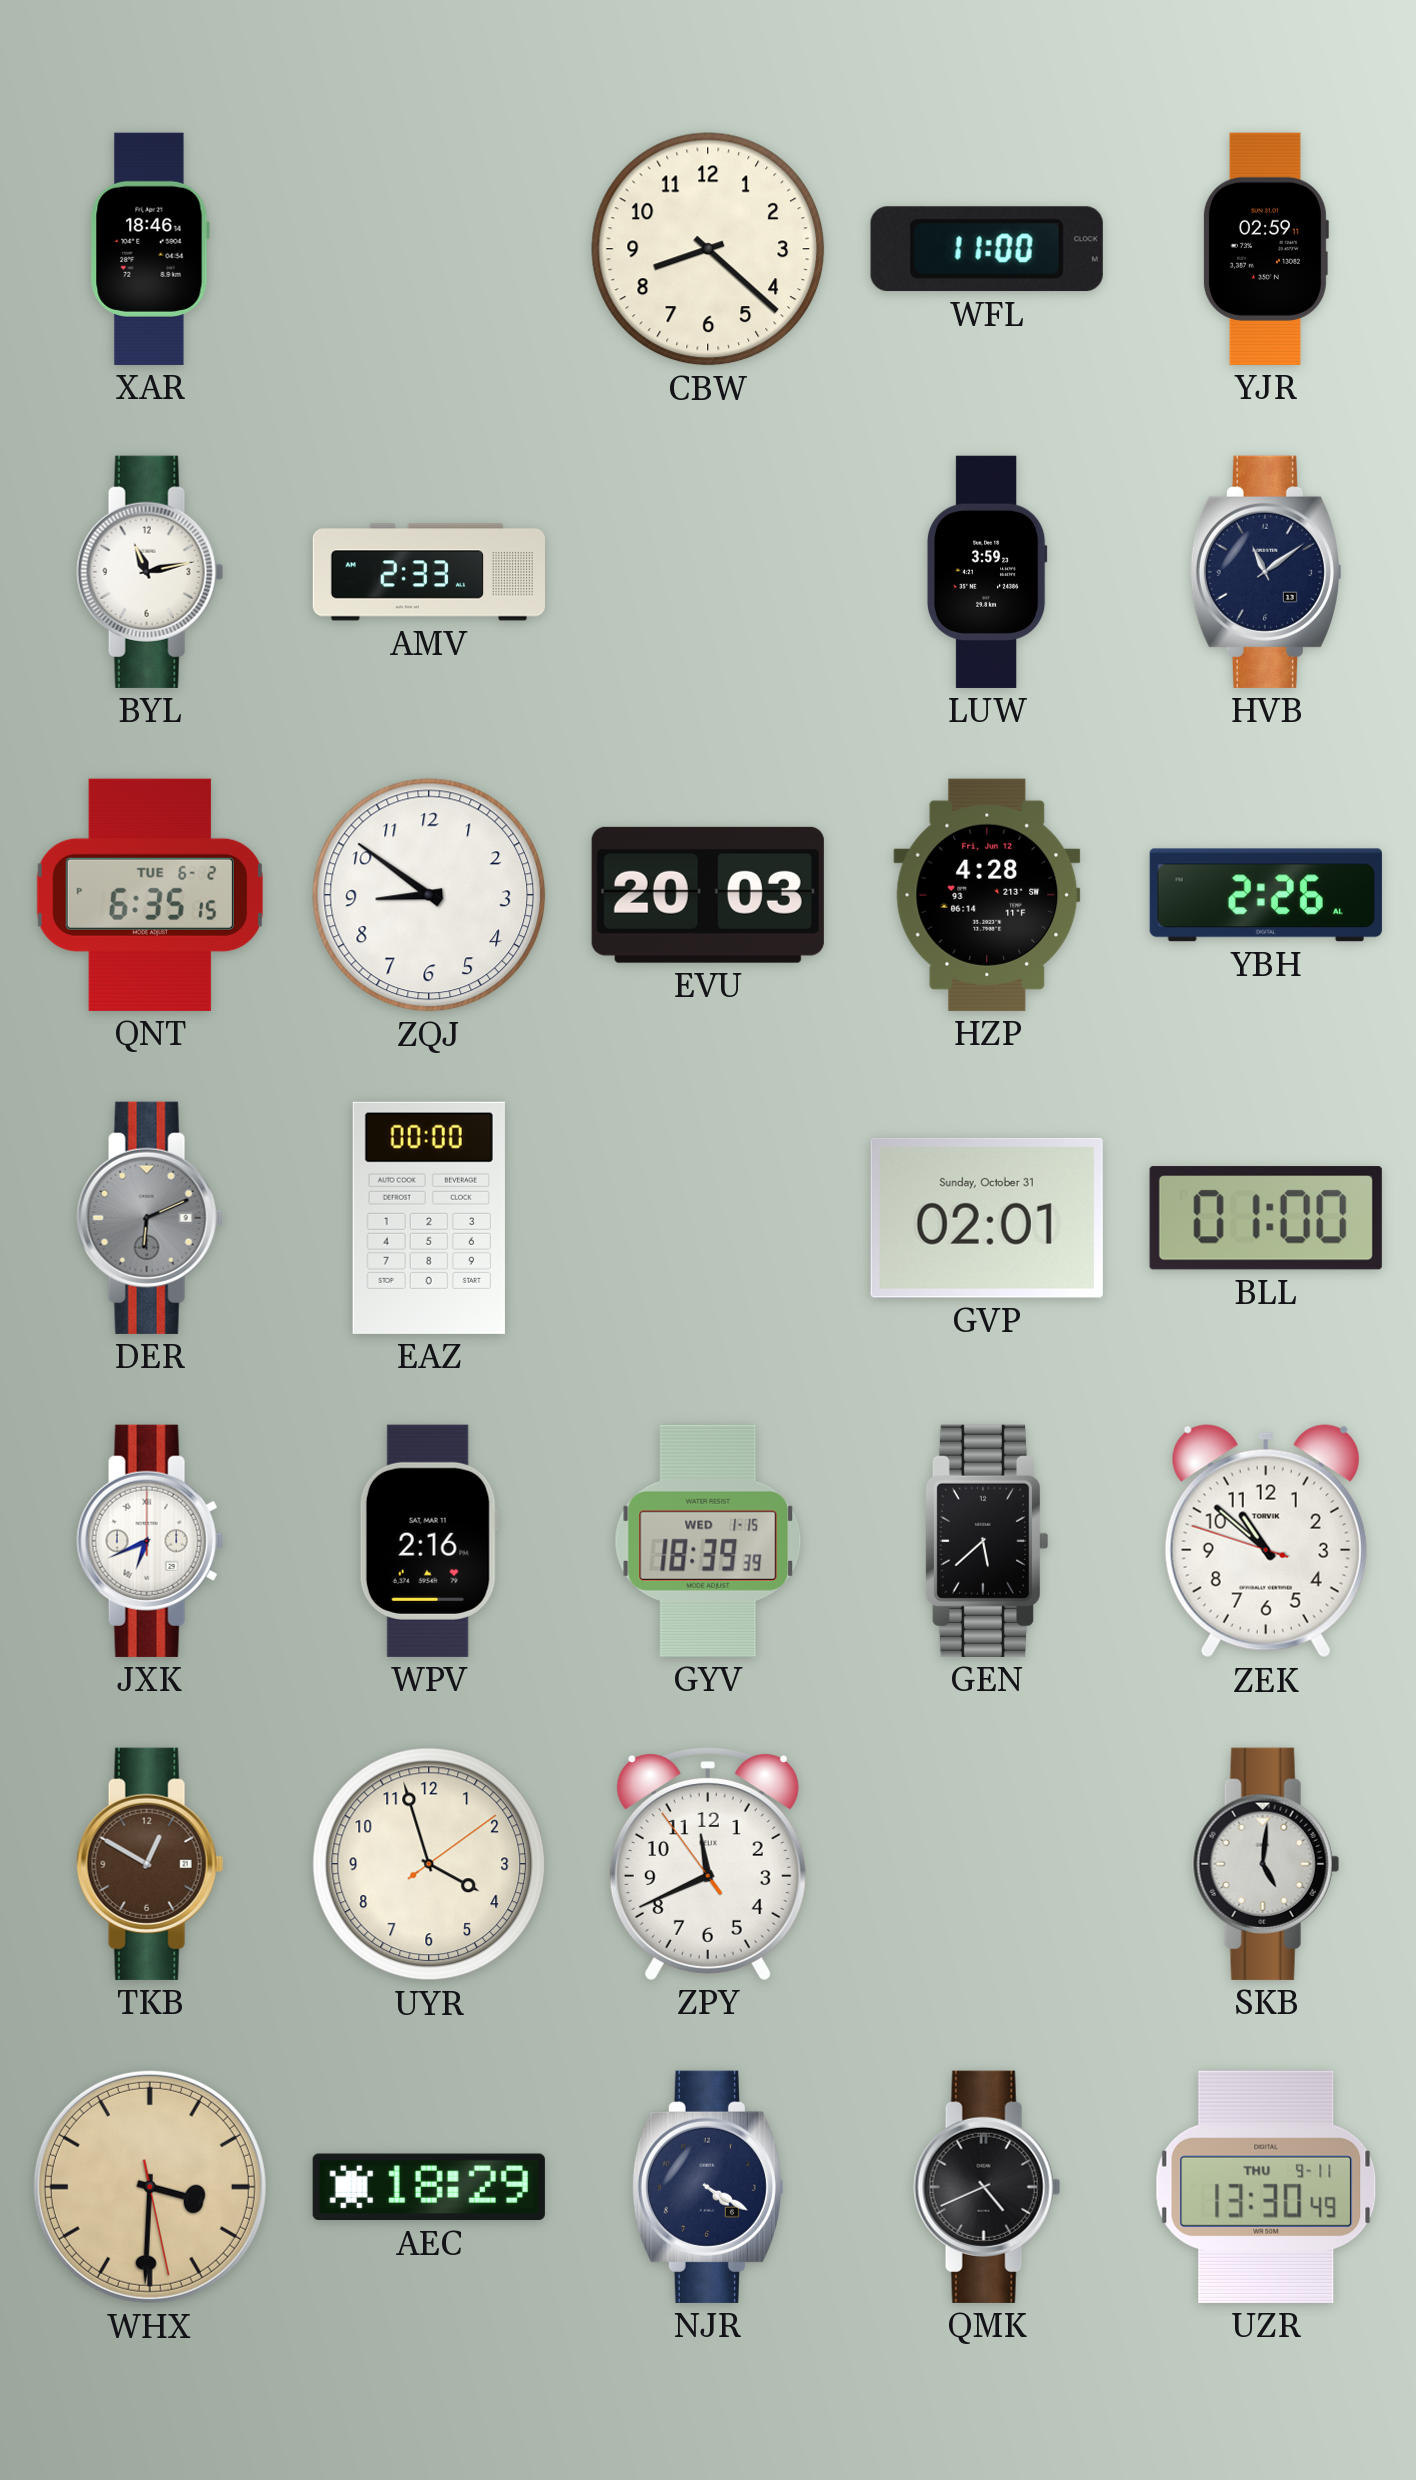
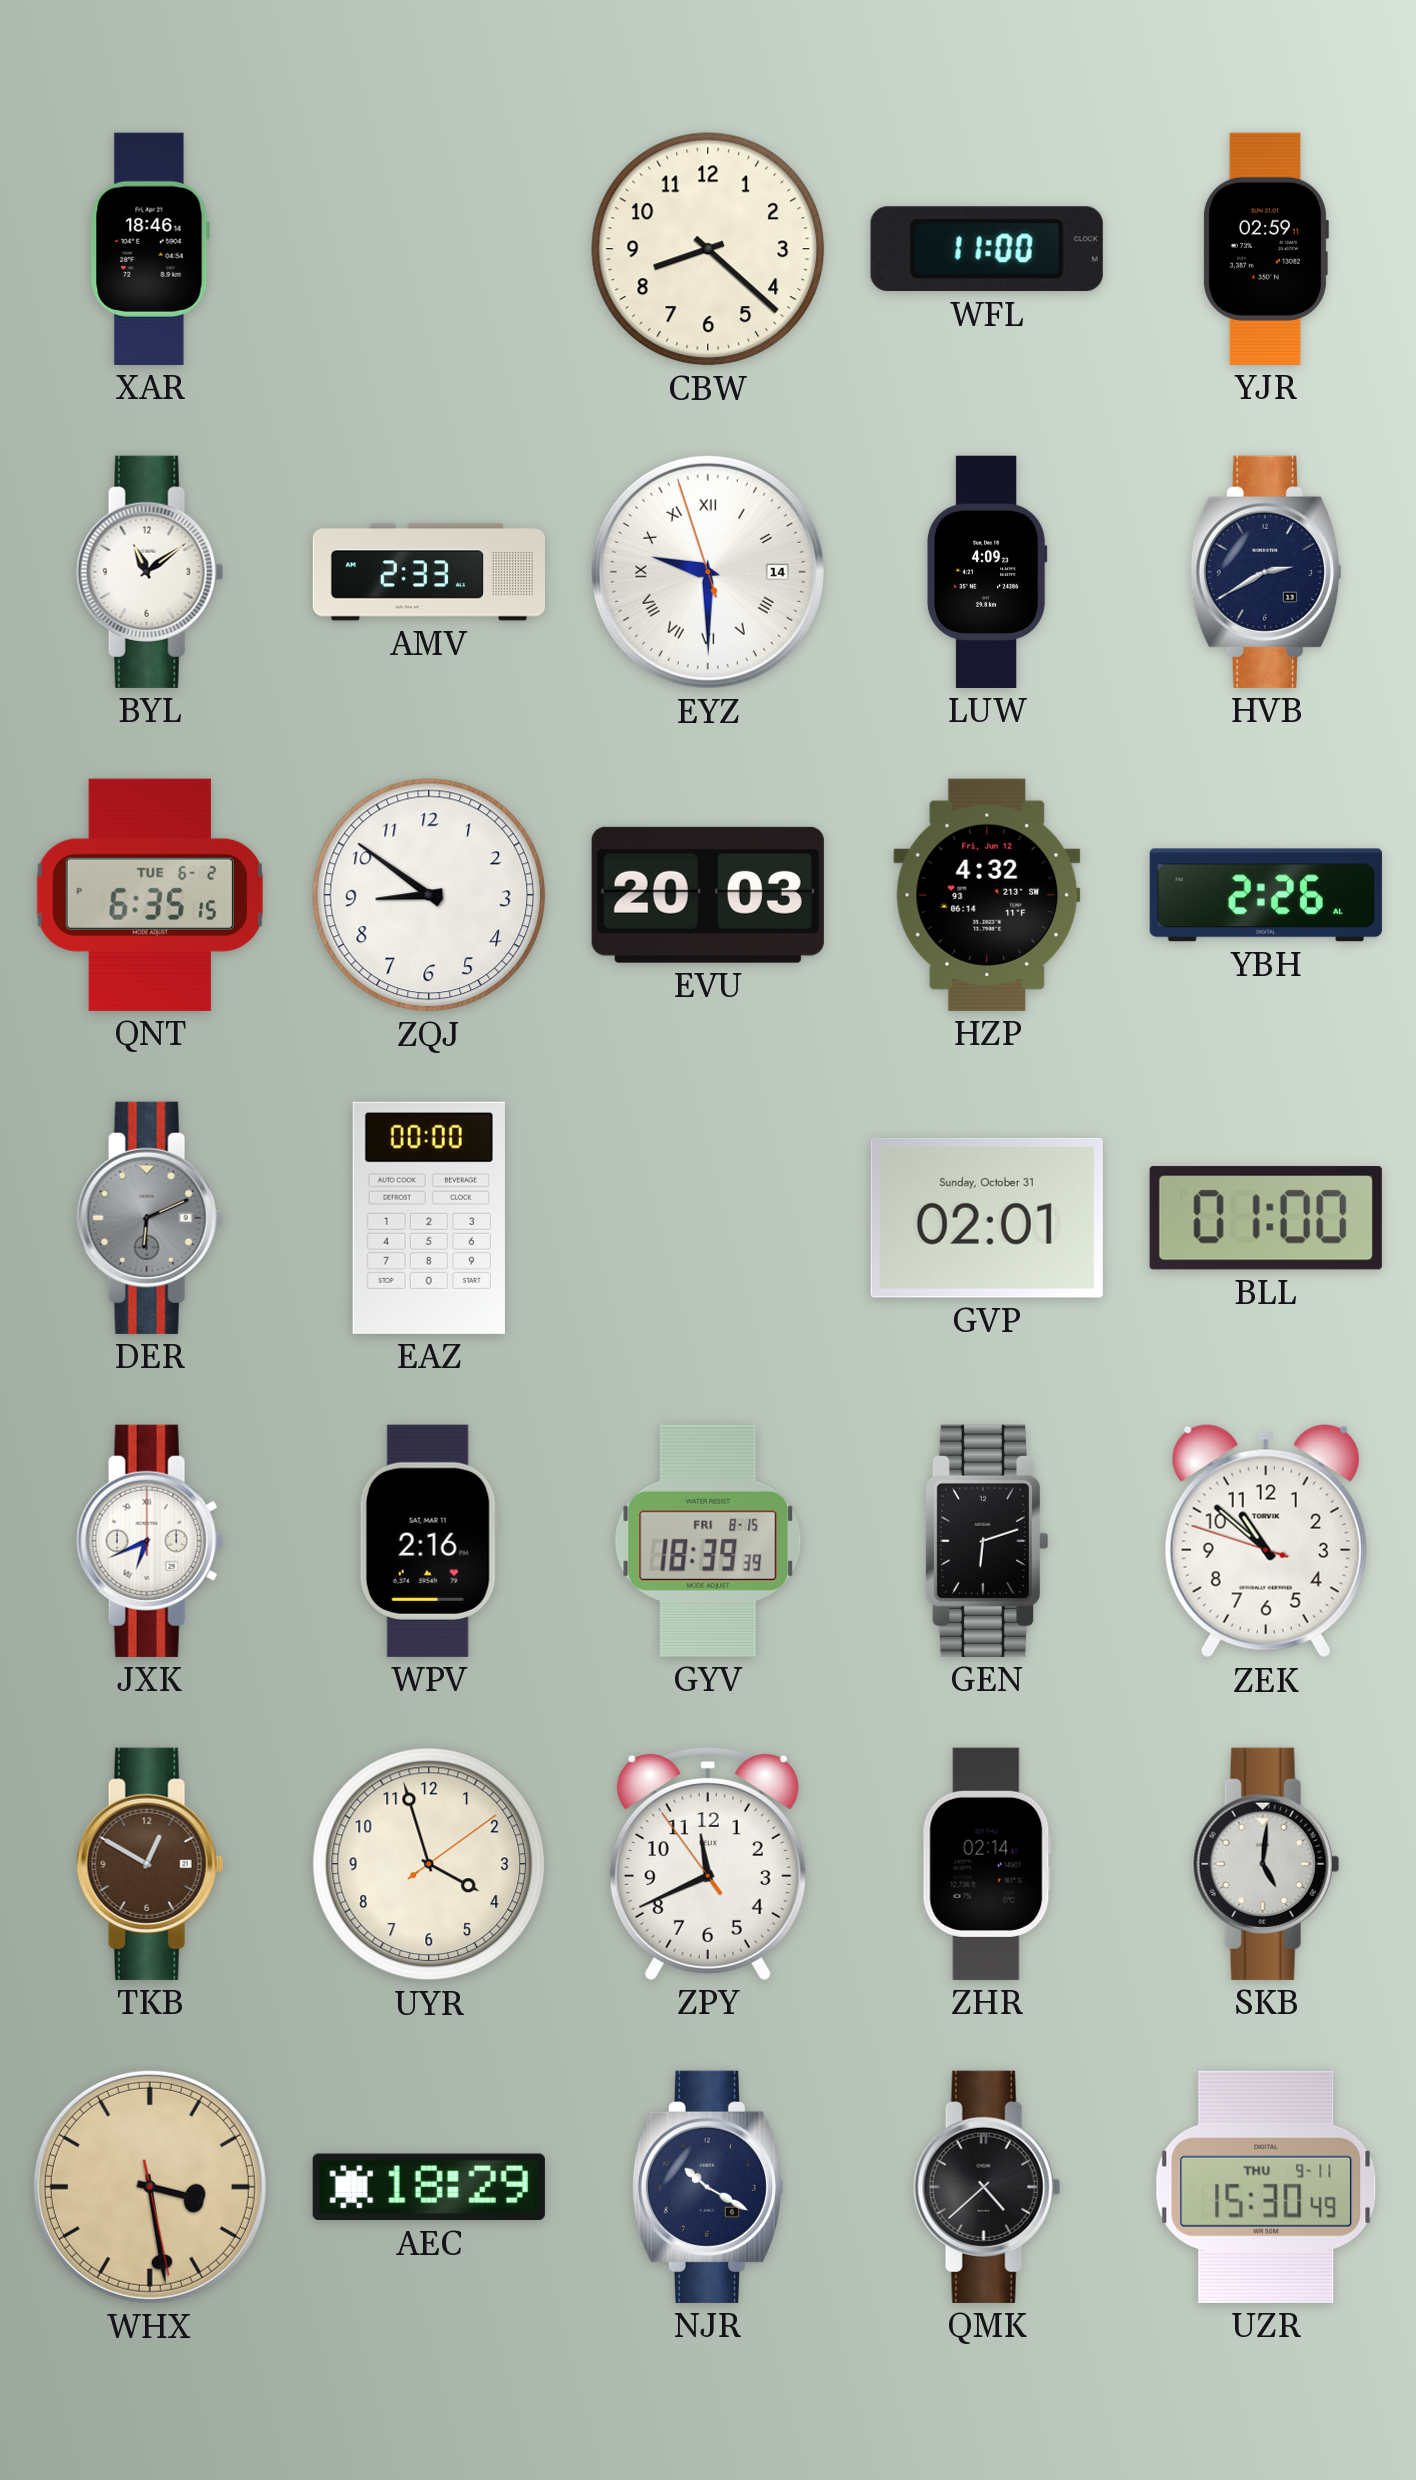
BYL: 11:13 -> 11:09
EYZ: none -> 9:29
LUW: 3:59 -> 4:09
HVB: 11:09 -> 2:40
HZP: 4:28 -> 4:32
GYV date: WED 1-15 -> FRI 8-15
GEN: 5:38 -> 6:12
ZHR: none -> 02:14
WHX: 3:30 -> 3:28
NJR: 4:20 -> 10:20
QMK: 4:41 -> 4:38
UZR: 13:30 -> 15:30
